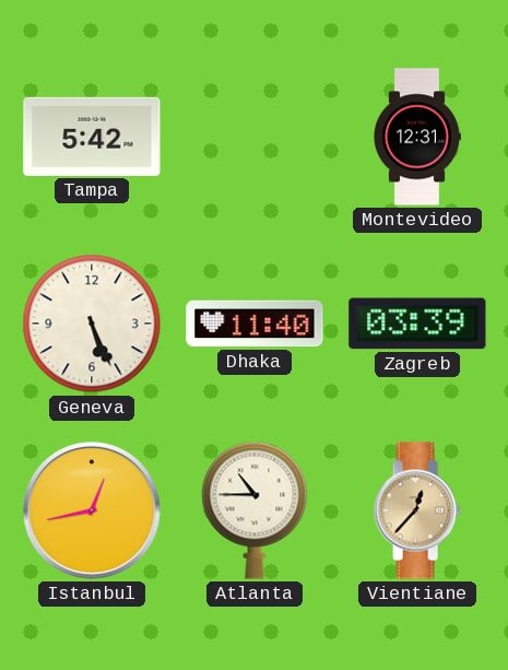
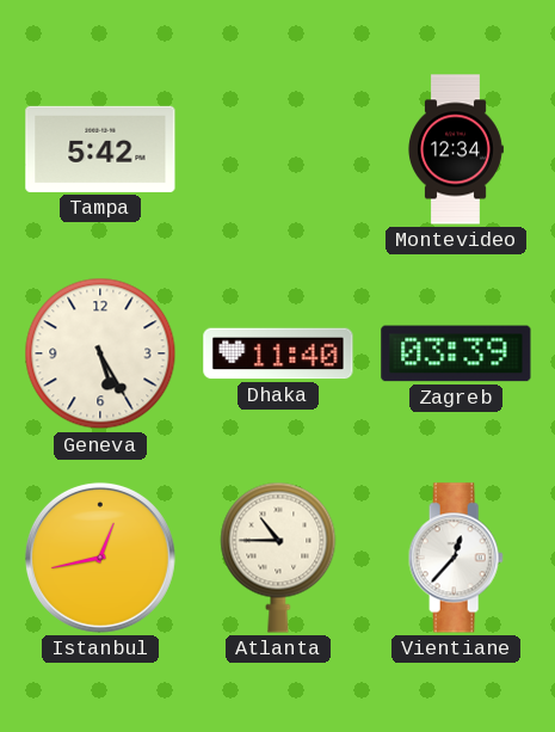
Montevideo: 12:31 -> 12:34
Geneva: 5:26 -> 5:25
Vientiane dial: champagne -> white
